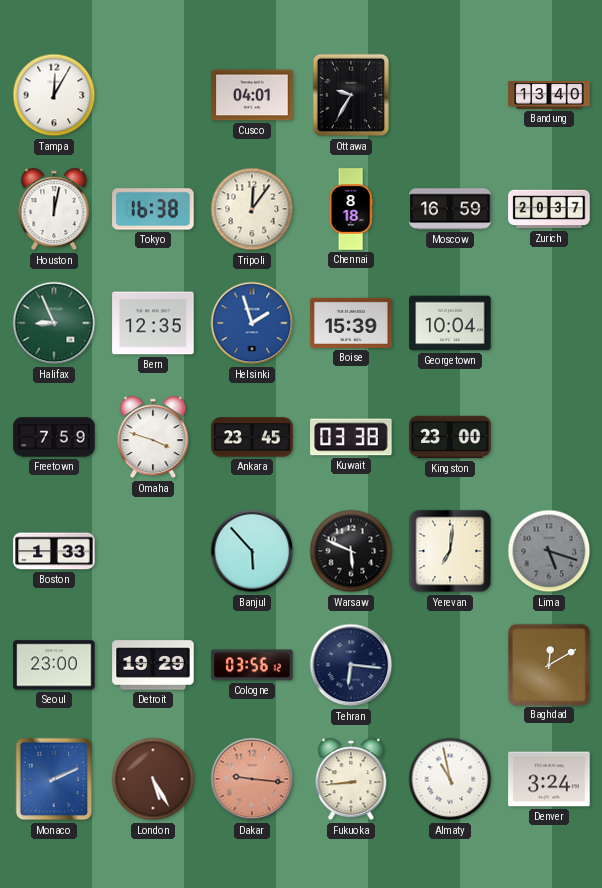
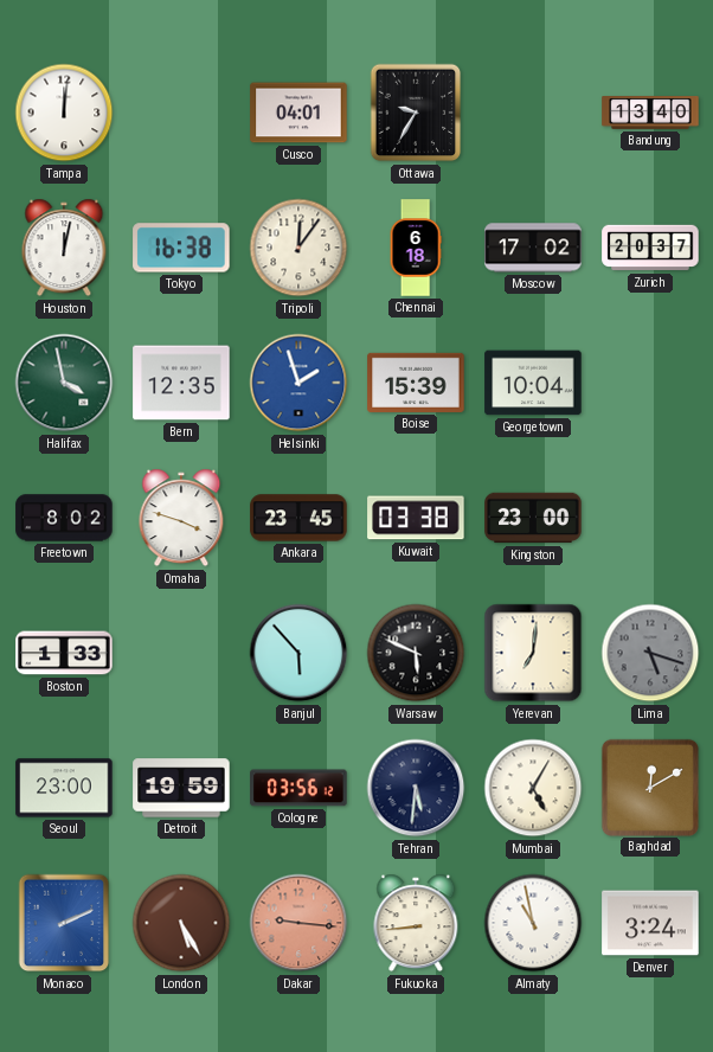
Tampa: 12:05 -> 12:01
Chennai: 8:18 -> 6:18
Moscow: 16:59 -> 17:02
Halifax: 8:56 -> 3:58
Freetown: 7:59 -> 8:02
Detroit: 19:29 -> 19:59
Tehran: 6:16 -> 5:31
Mumbai: none -> 5:05
